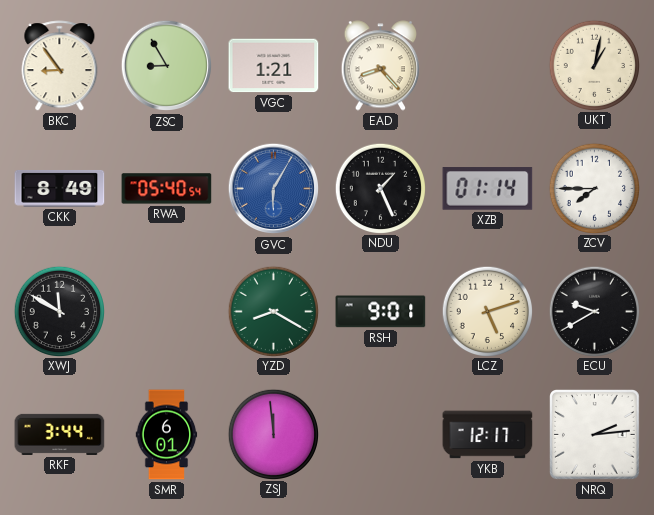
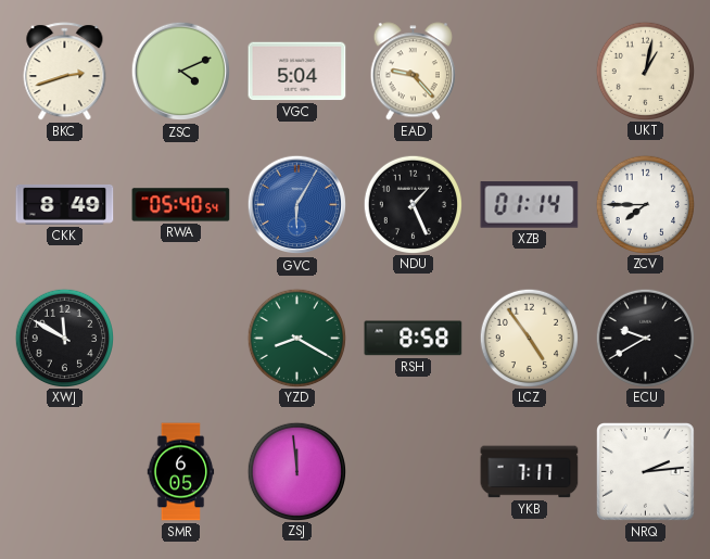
BKC: 8:54 -> 2:42
ZSC: 8:55 -> 4:11
VGC: 1:21 -> 5:04
EAD: 8:23 -> 9:23
RSH: 9:01 -> 8:58
LCZ: 5:12 -> 4:54
RKF: 3:44 -> none
SMR: 6:01 -> 6:05
YKB: 12:17 -> 7:17
